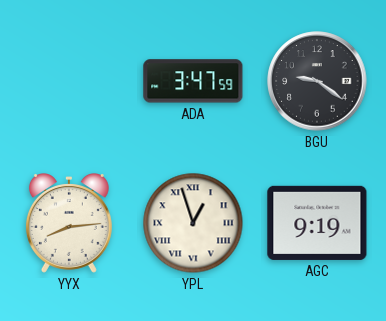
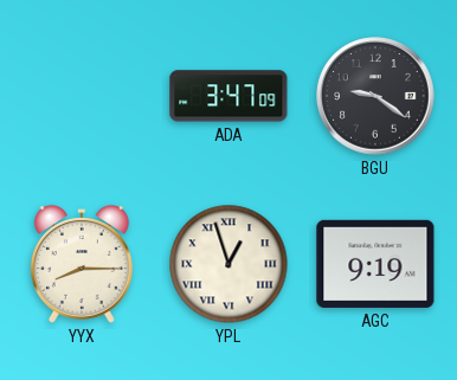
ADA: 3:47:59 -> 3:47:09
YYX: 8:14 -> 8:15
